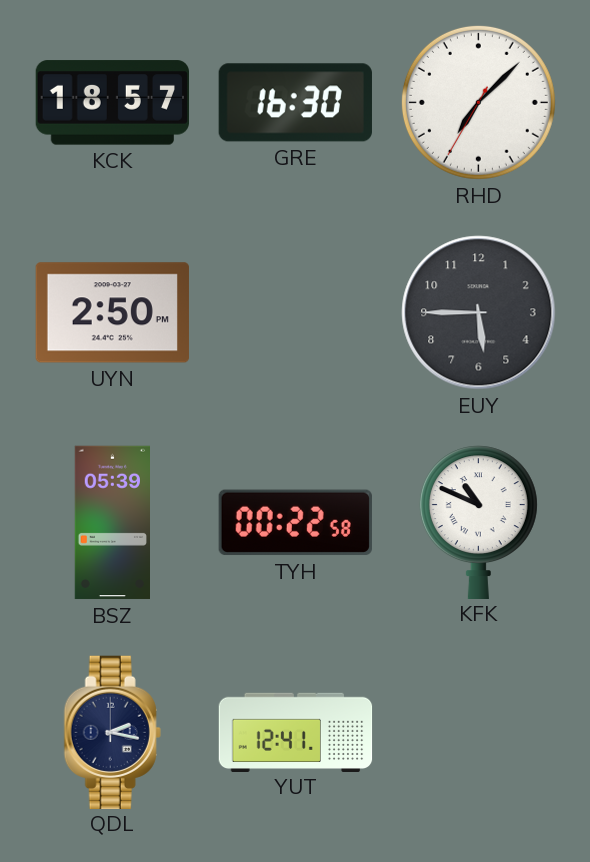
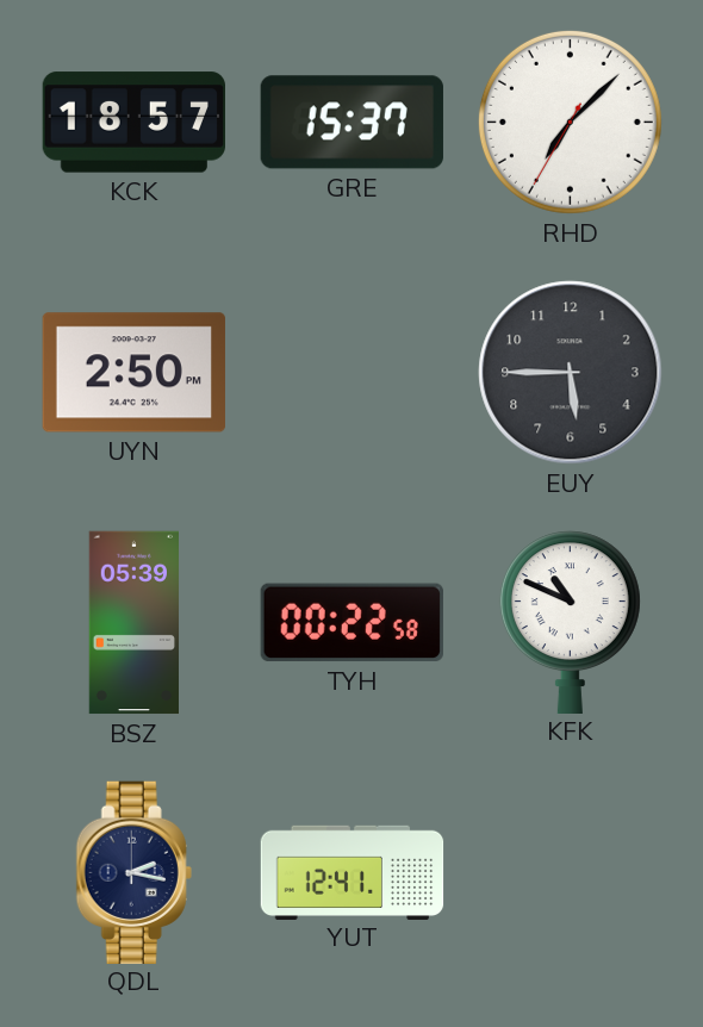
GRE: 16:30 -> 15:37
